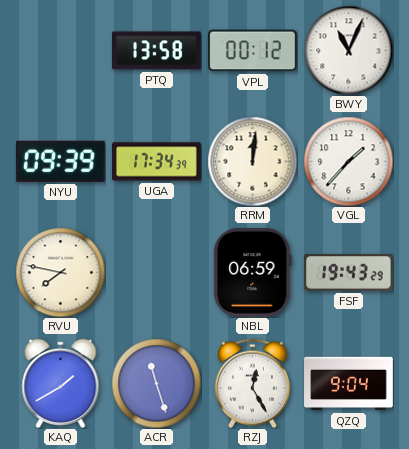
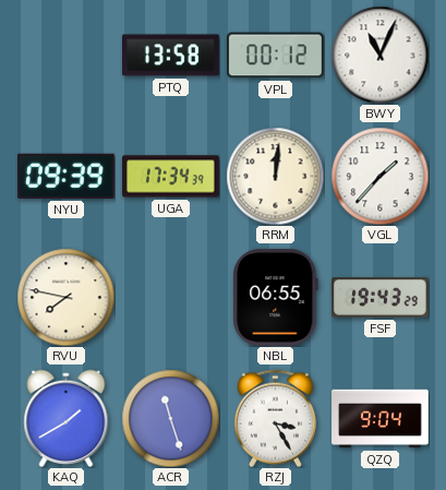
NBL: 06:59 -> 06:55
RZJ: 12:25 -> 3:25
